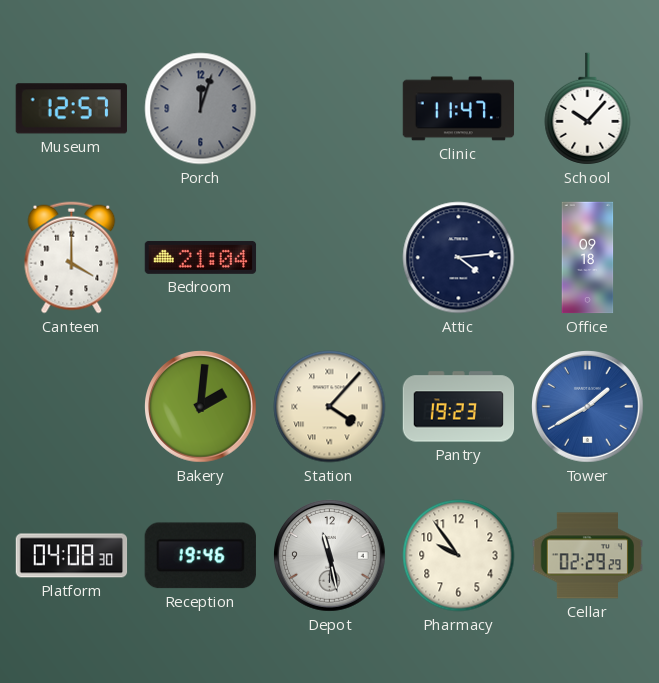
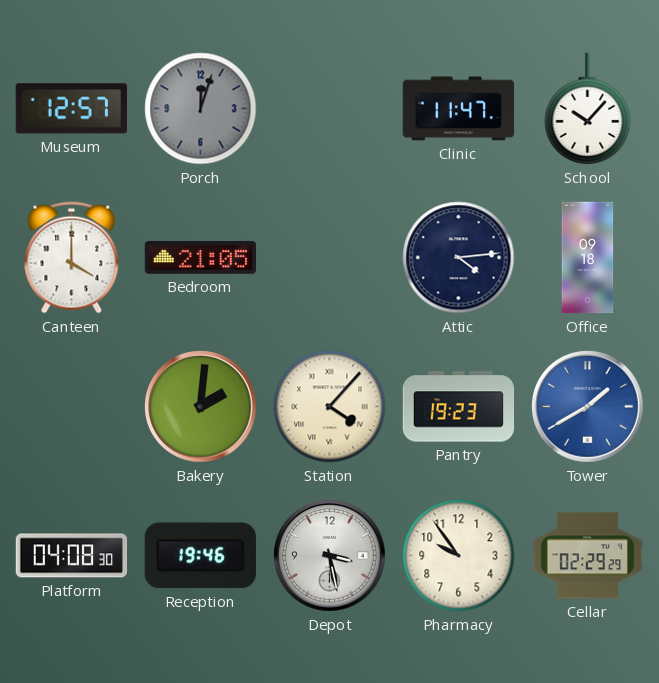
Bedroom: 21:04 -> 21:05
Depot: 11:28 -> 3:28
